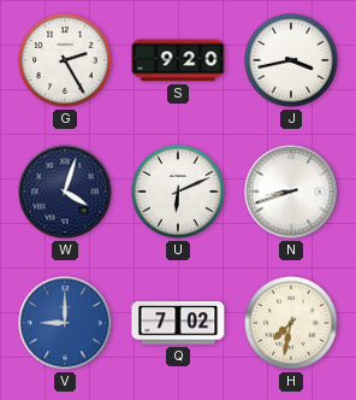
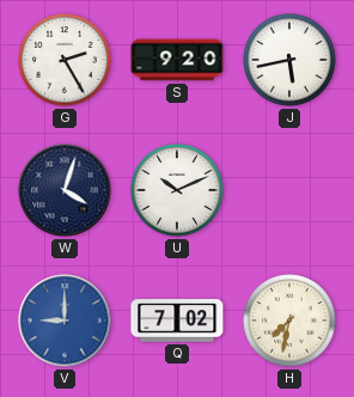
J: 3:43 -> 5:43
U: 6:11 -> 10:11
N: 8:42 -> none
